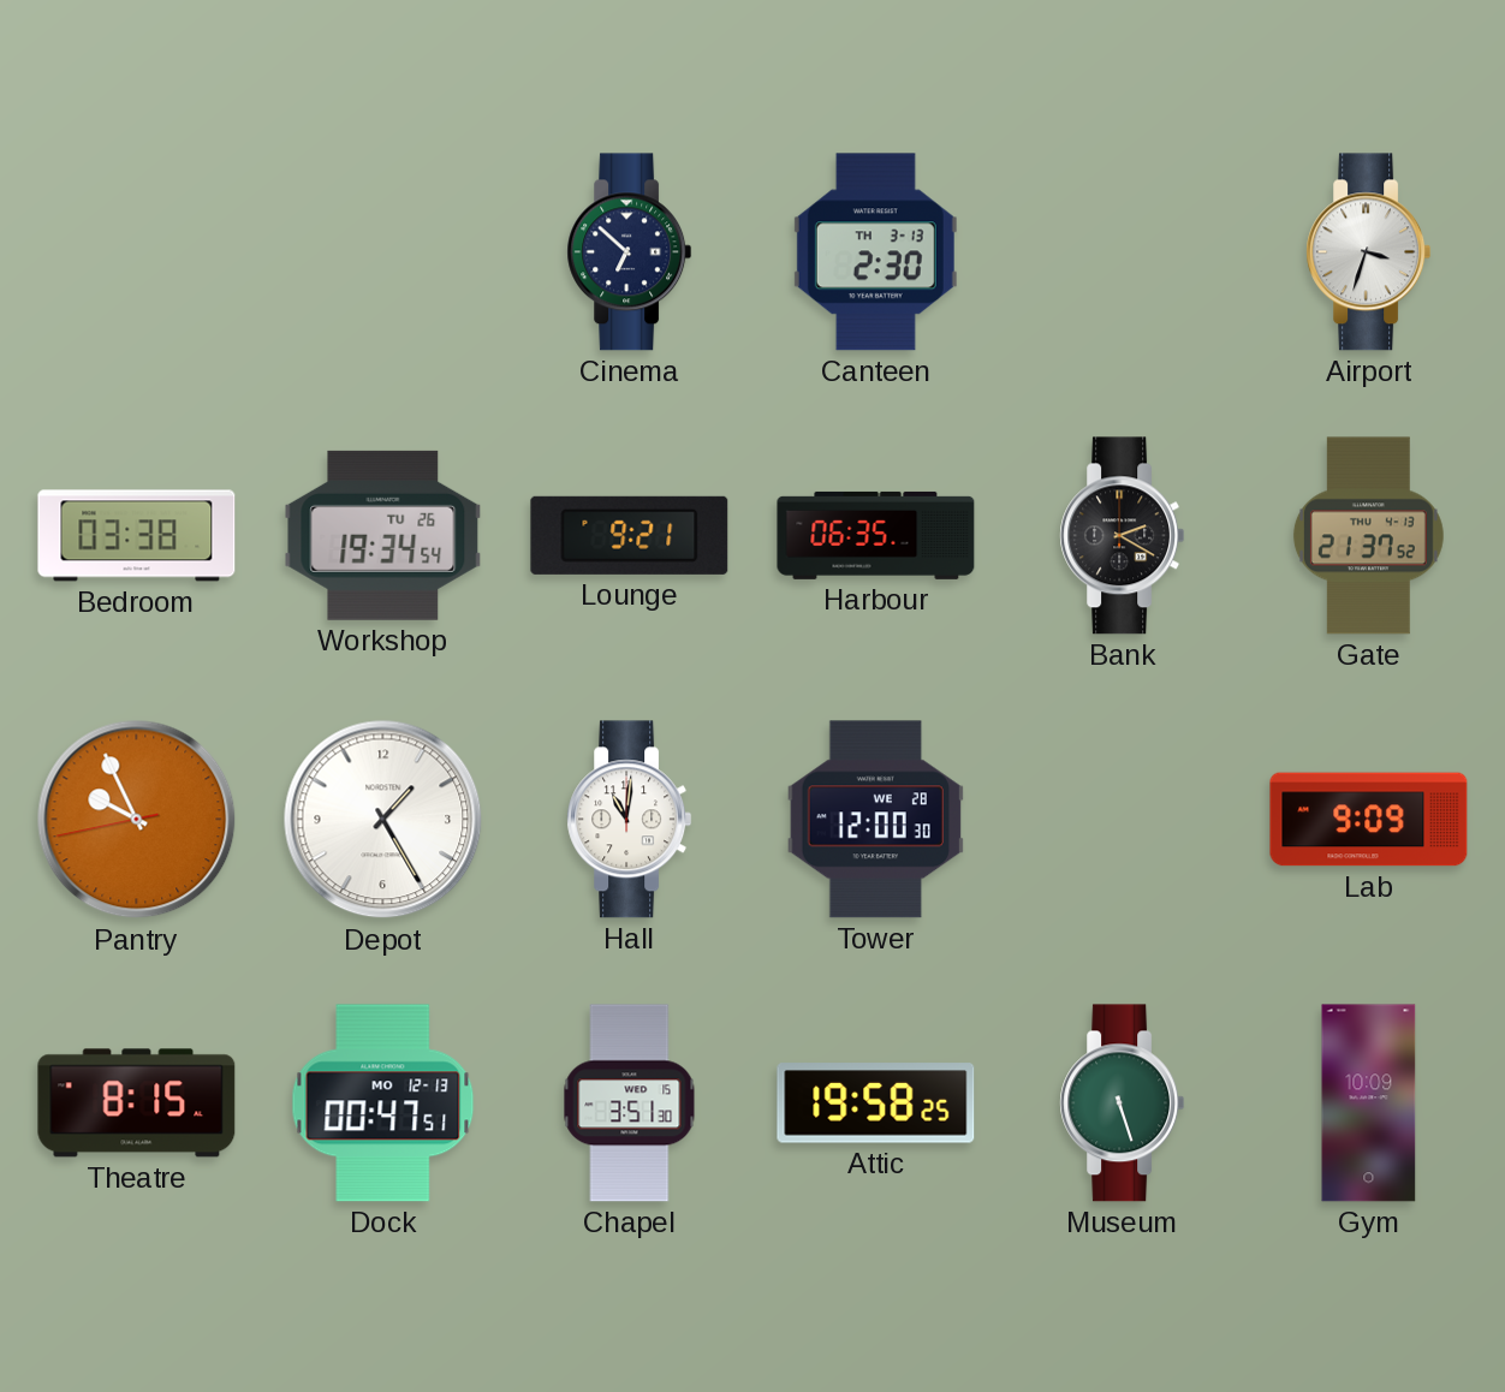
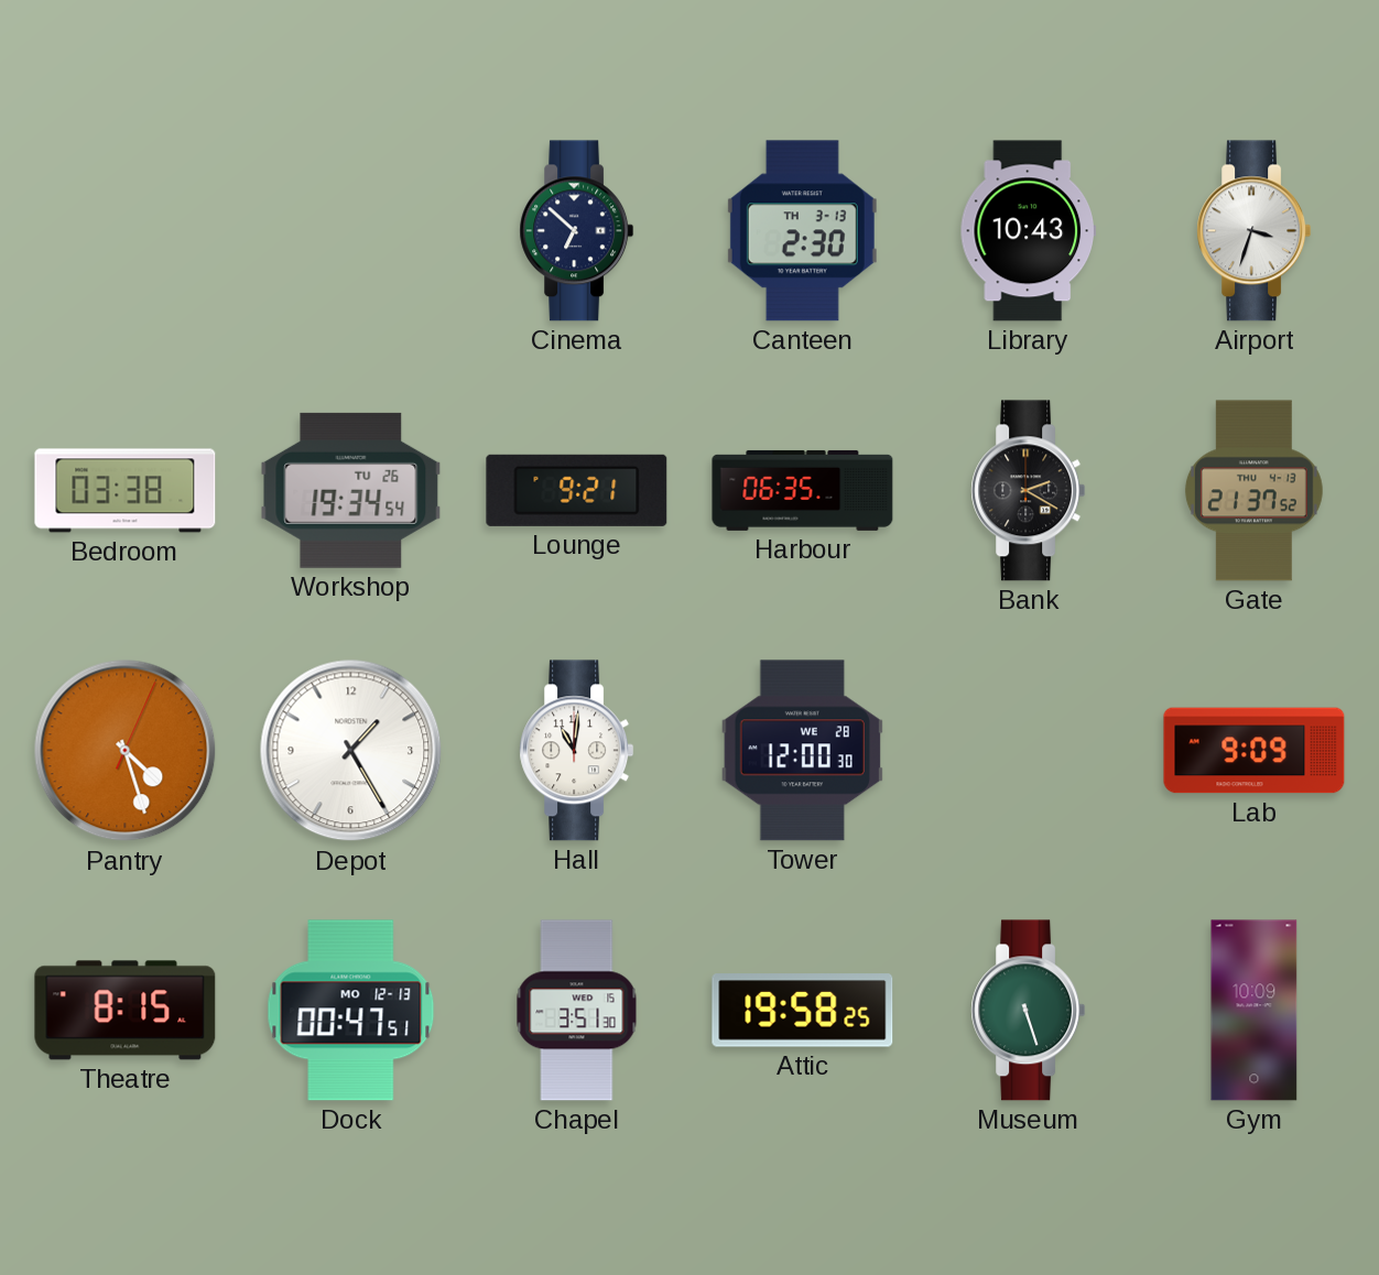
Library: none -> 10:43
Pantry: 9:55 -> 4:27
